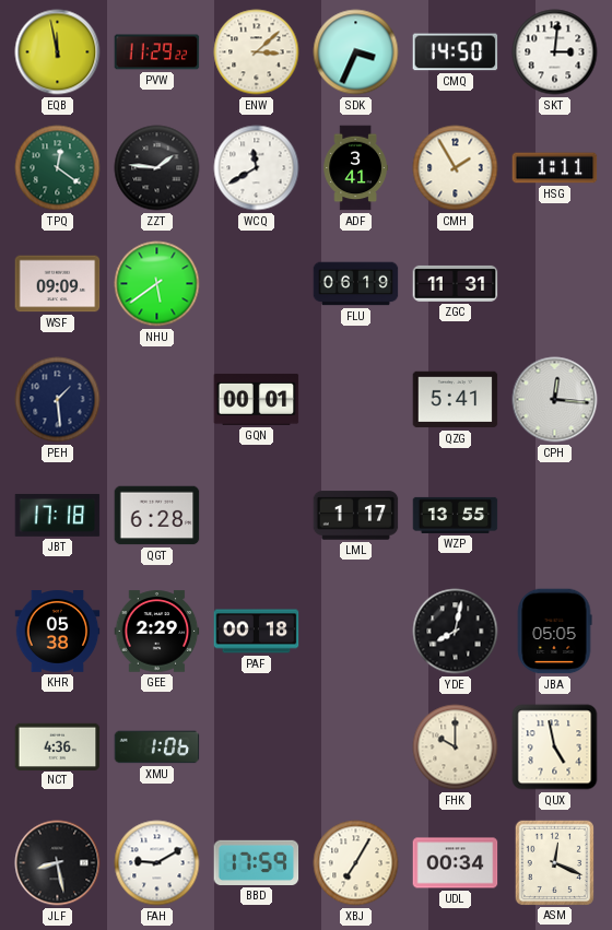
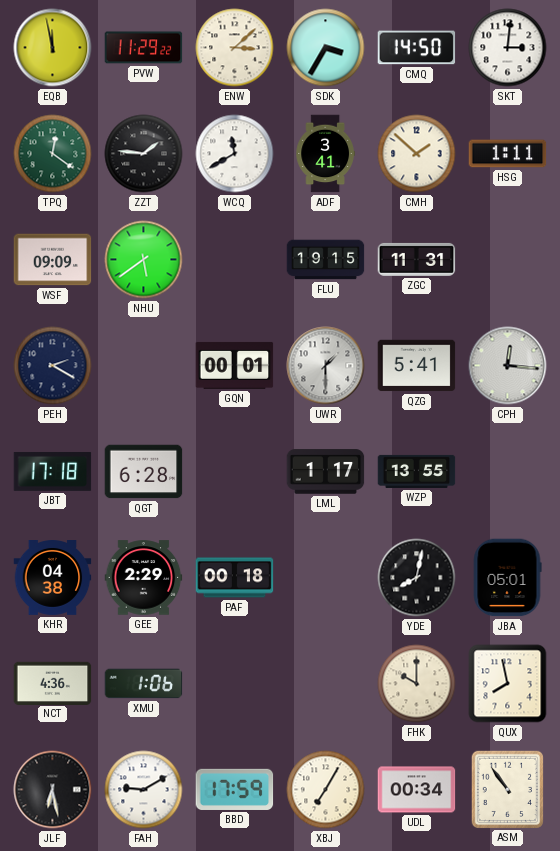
SDK: 3:34 -> 3:35
CMH: 1:55 -> 1:52
FLU: 06:19 -> 19:15
PEH: 1:29 -> 2:20
UWR: none -> 1:30
KHR: 05:38 -> 04:38
JBA: 05:05 -> 05:01
QUX: 4:58 -> 7:58
JLF: 8:28 -> 6:28
ASM: 12:19 -> 10:54
